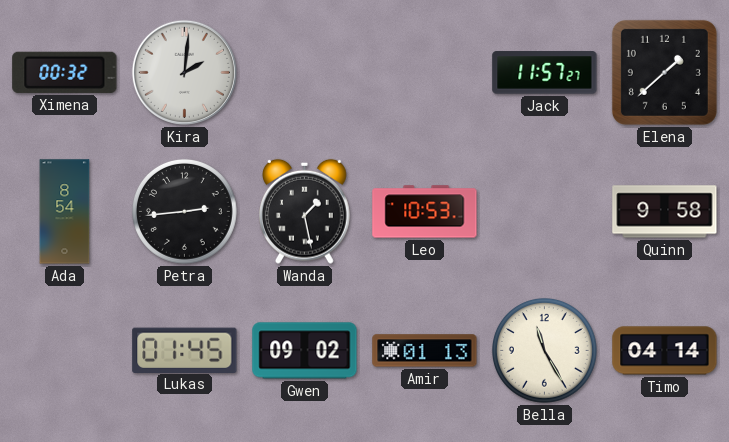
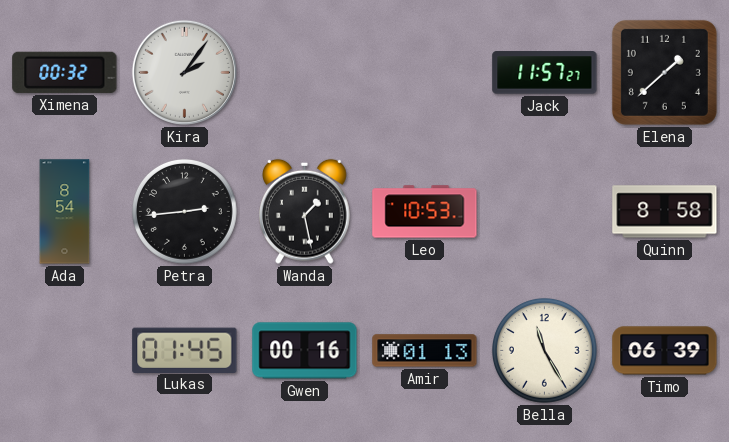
Kira: 2:01 -> 2:06
Quinn: 9:58 -> 8:58
Gwen: 09:02 -> 00:16
Timo: 04:14 -> 06:39
